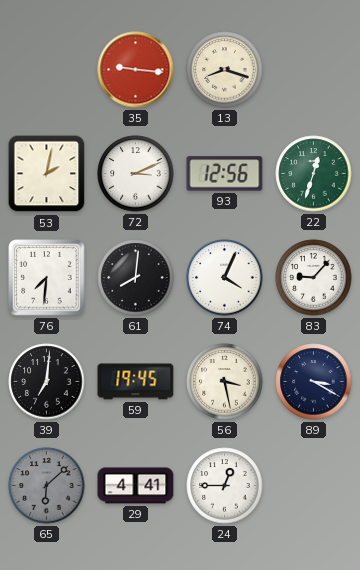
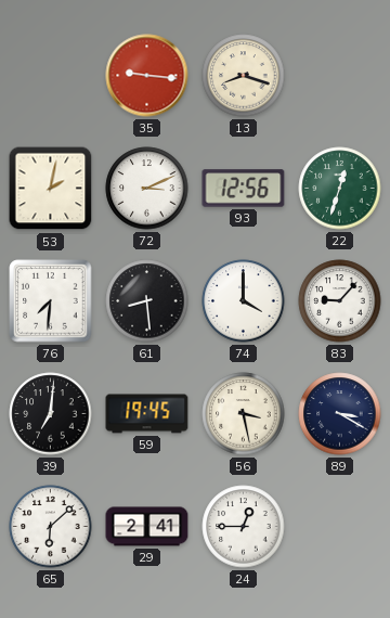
61: 8:01 -> 8:29
74: 4:04 -> 4:00
65 dial: grey -> white
29: 4:41 -> 2:41
